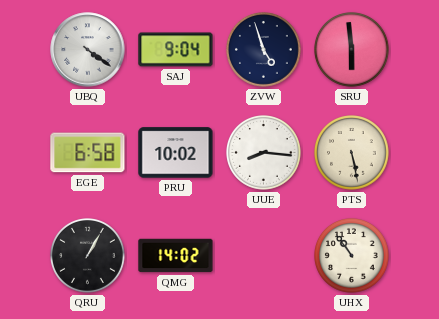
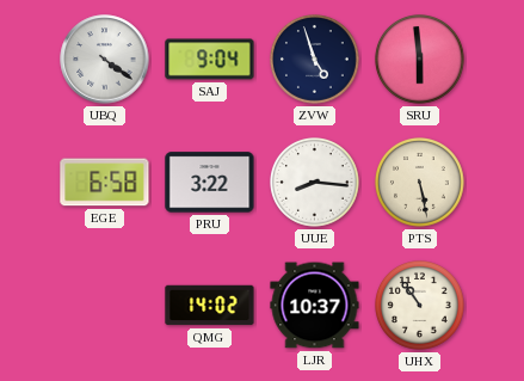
PRU: 10:02 -> 3:22
QRU: 1:05 -> none
LJR: none -> 10:37
